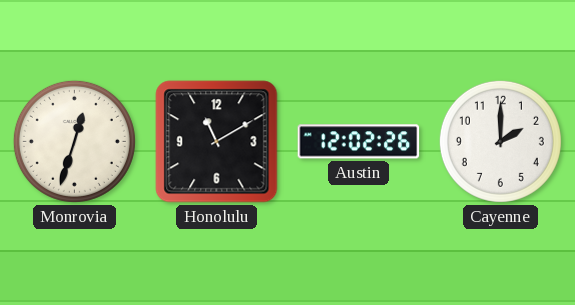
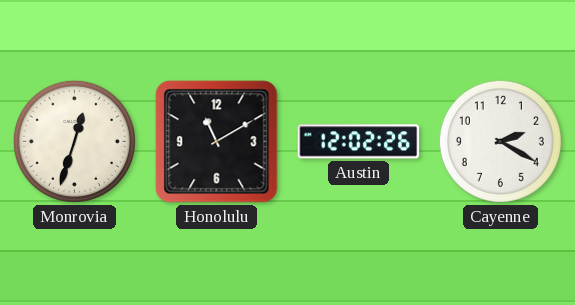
Cayenne: 2:00 -> 2:20
